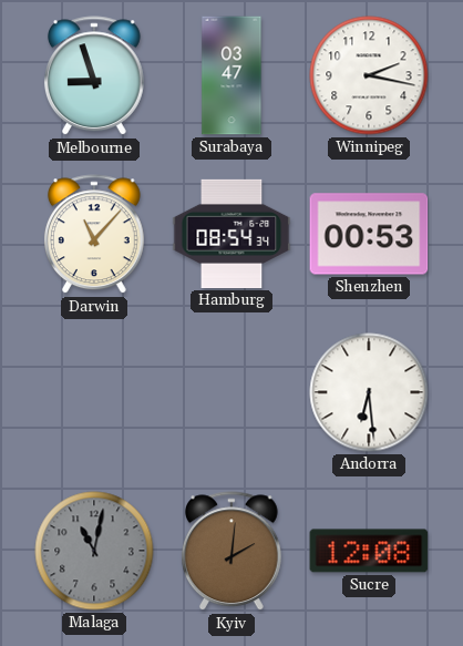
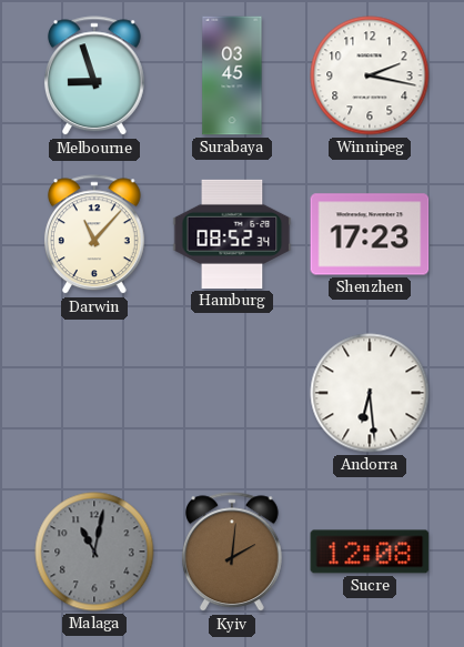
Surabaya: 03:47 -> 03:45
Hamburg: 08:54 -> 08:52
Shenzhen: 00:53 -> 17:23
